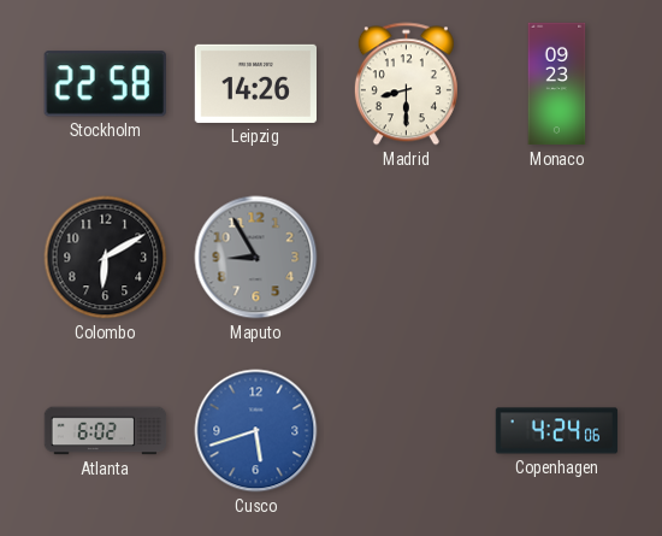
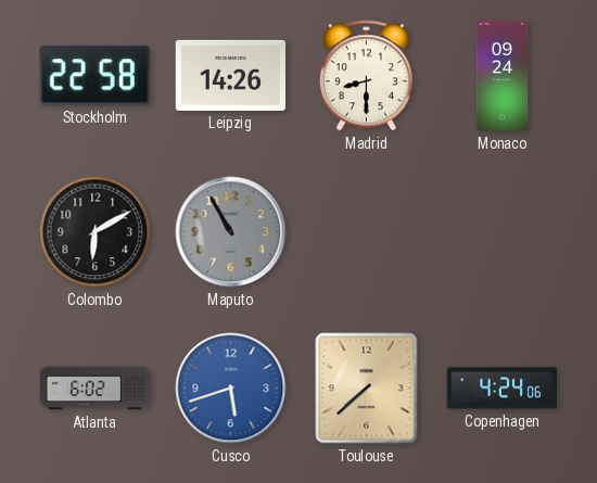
Monaco: 09:23 -> 09:24
Maputo: 8:55 -> 10:55
Toulouse: none -> 7:38
